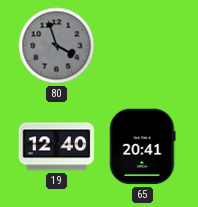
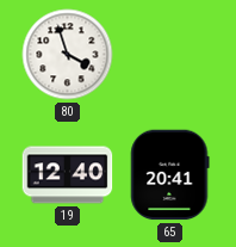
80 dial: grey -> white
